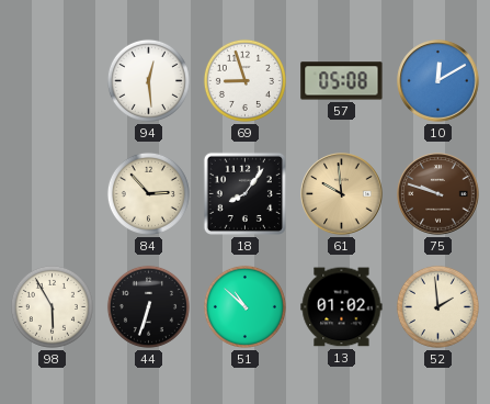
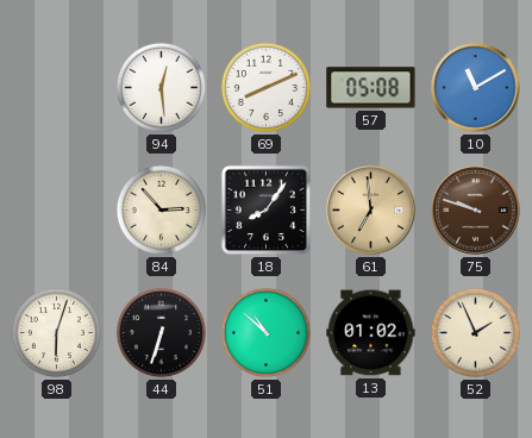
69: 8:57 -> 8:11
10: 12:10 -> 11:10
61: 9:59 -> 6:59
98: 5:55 -> 6:03
52: 1:59 -> 1:56
